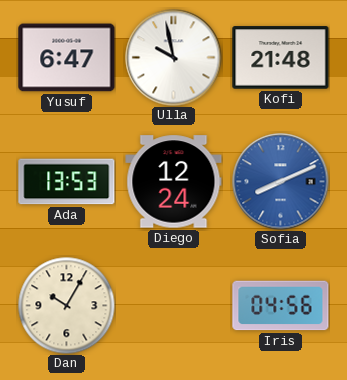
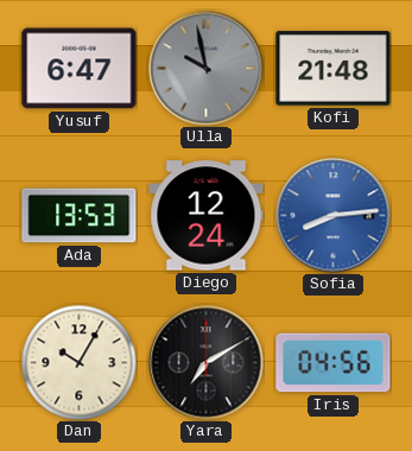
Ulla dial: white -> grey
Sofia: 8:11 -> 8:14
Yara: none -> 7:10
